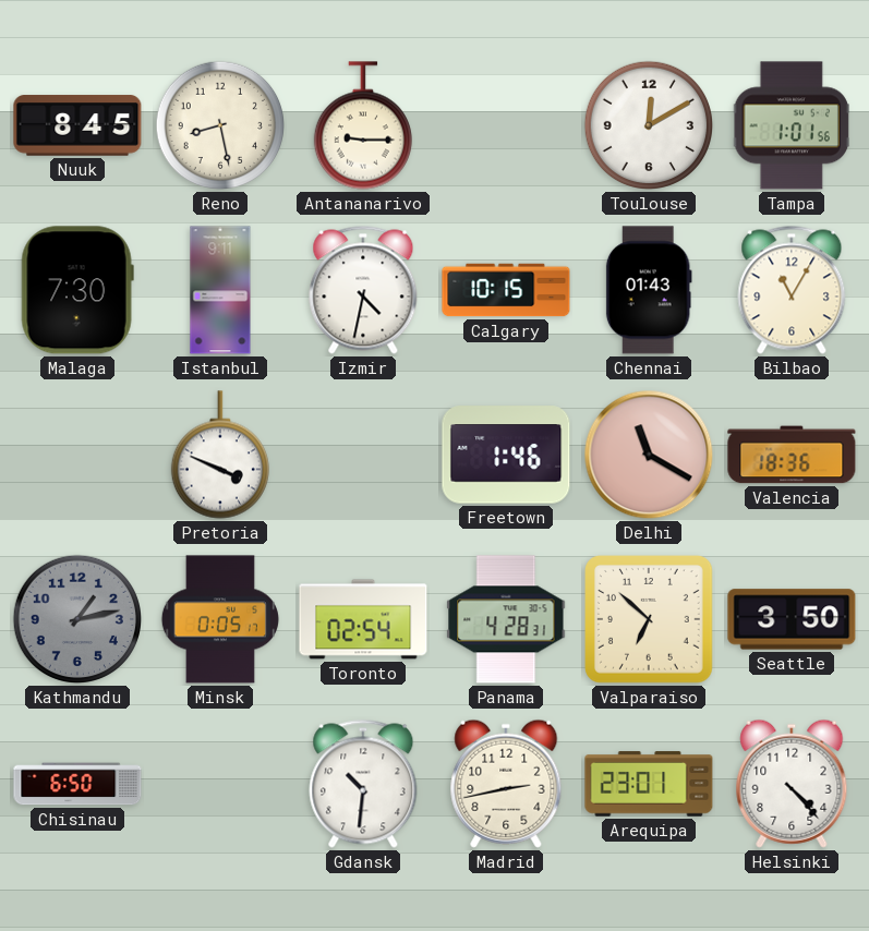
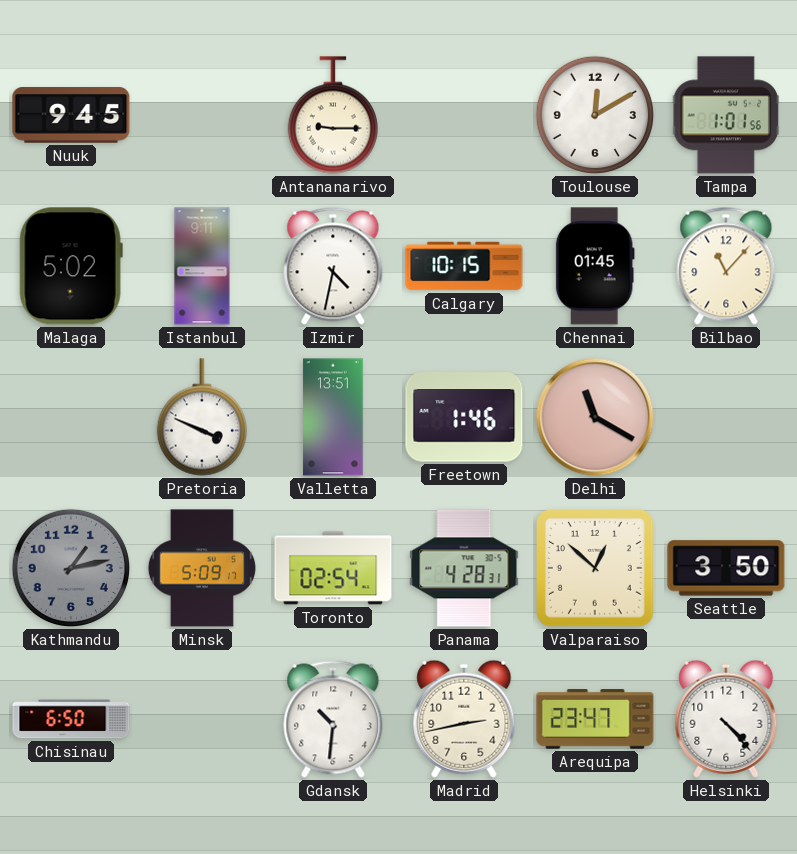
Nuuk: 8:45 -> 9:45
Reno: 8:28 -> none
Malaga: 7:30 -> 5:02
Chennai: 01:43 -> 01:45
Bilbao: 11:05 -> 11:07
Valletta: none -> 13:51
Valencia: 18:36 -> none
Minsk: 0:05 -> 5:09
Valparaiso: 6:52 -> 12:52
Arequipa: 23:01 -> 23:47
